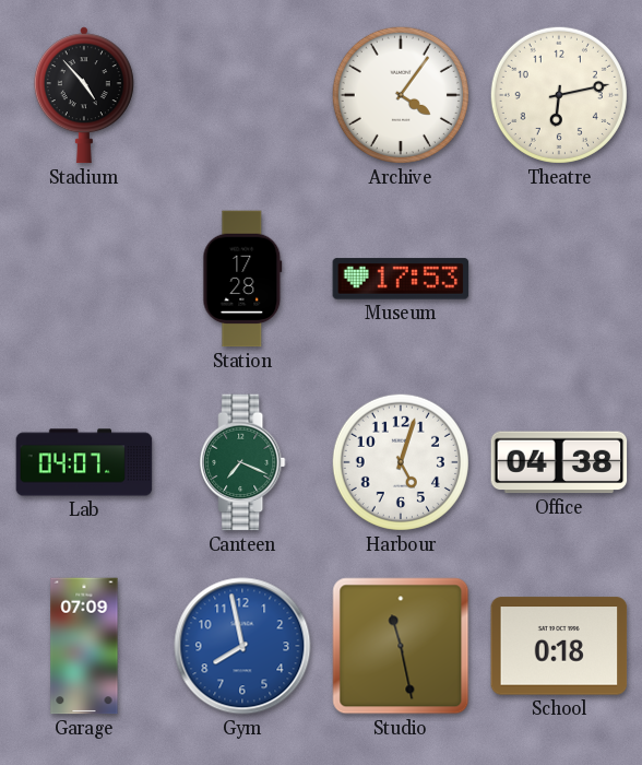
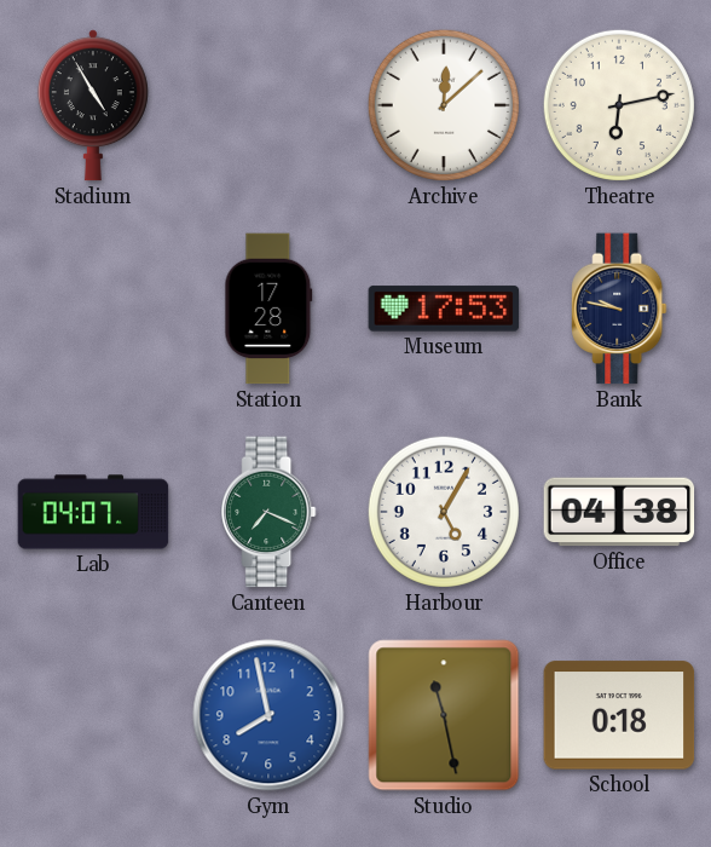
Stadium: 4:53 -> 4:55
Archive: 4:06 -> 12:08
Bank: none -> 9:47
Harbour: 5:03 -> 5:05
Garage: 07:09 -> none
